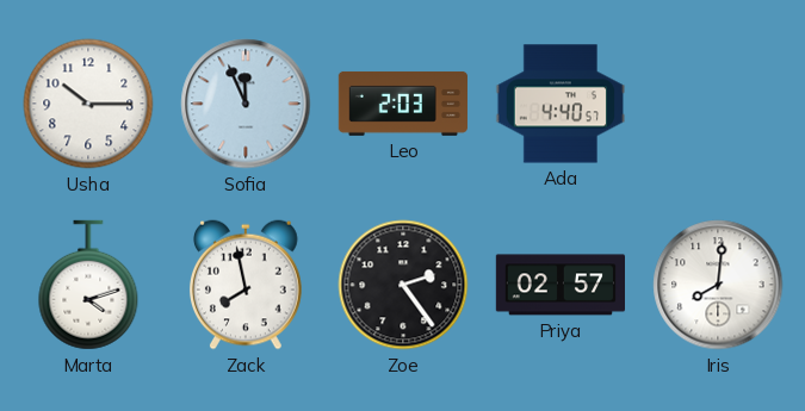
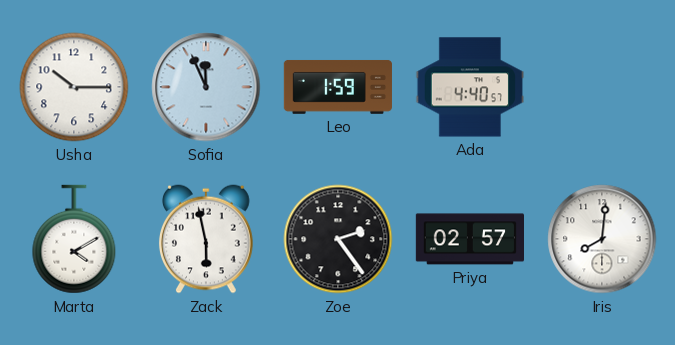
Leo: 2:03 -> 1:59
Marta: 4:12 -> 4:10
Zack: 7:58 -> 5:58
